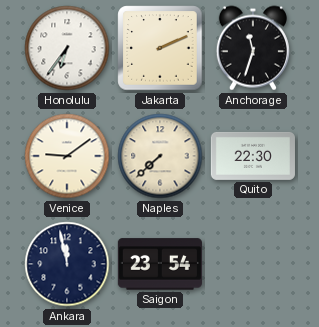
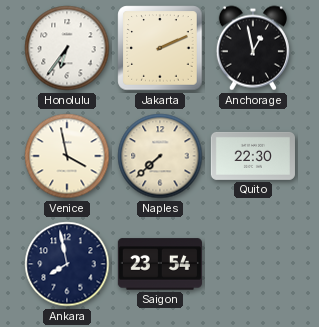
Anchorage: 11:33 -> 12:58
Venice: 9:09 -> 3:58
Ankara: 11:58 -> 7:58
